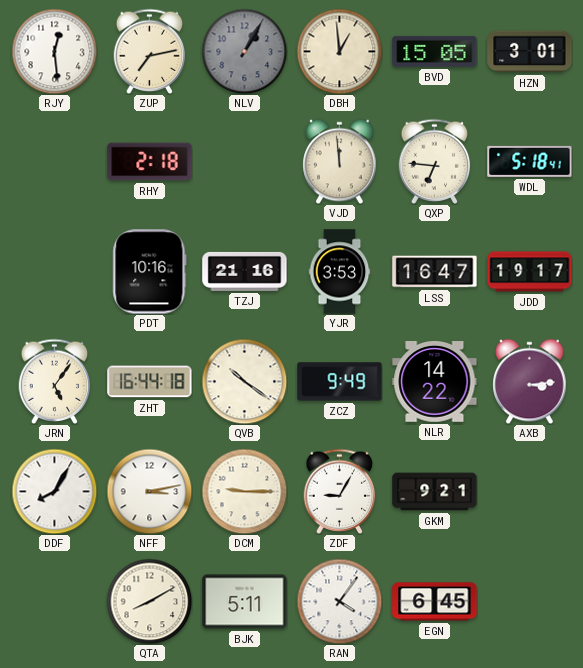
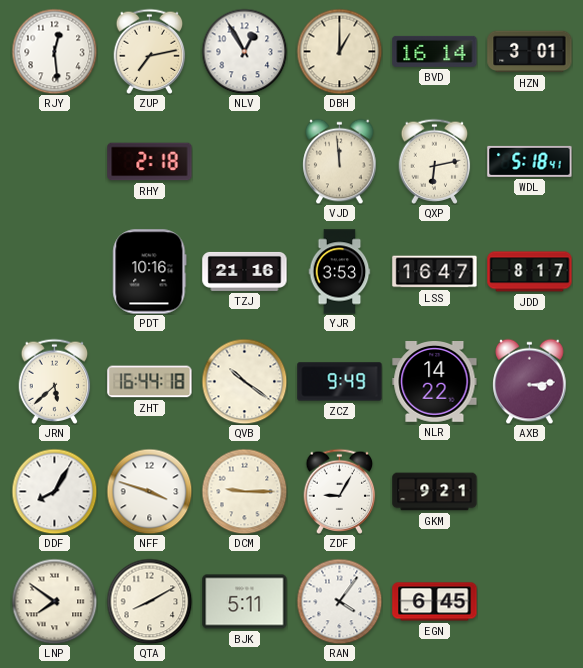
NLV: 1:05 -> 12:55
NLV dial: grey -> white
DBH: 12:59 -> 1:00
BVD: 15:05 -> 16:14
QXP: 6:46 -> 6:13
JDD: 19:17 -> 8:17
JRN: 5:06 -> 5:38
NFF: 3:13 -> 3:48
LNP: none -> 7:51
